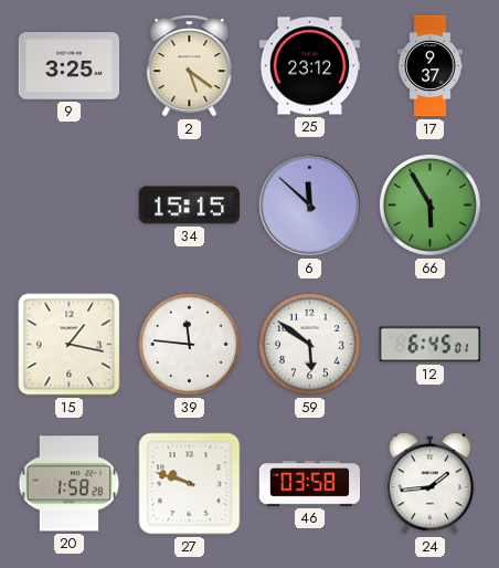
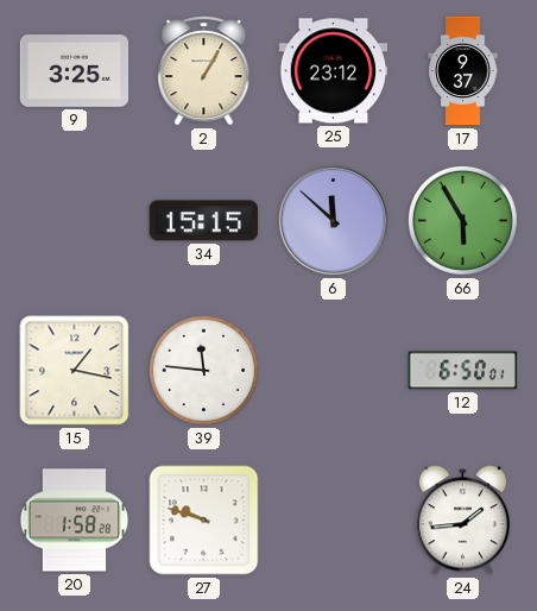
2: 5:21 -> 1:05
59: 5:51 -> none
12: 6:45 -> 6:50
46: 03:58 -> none
